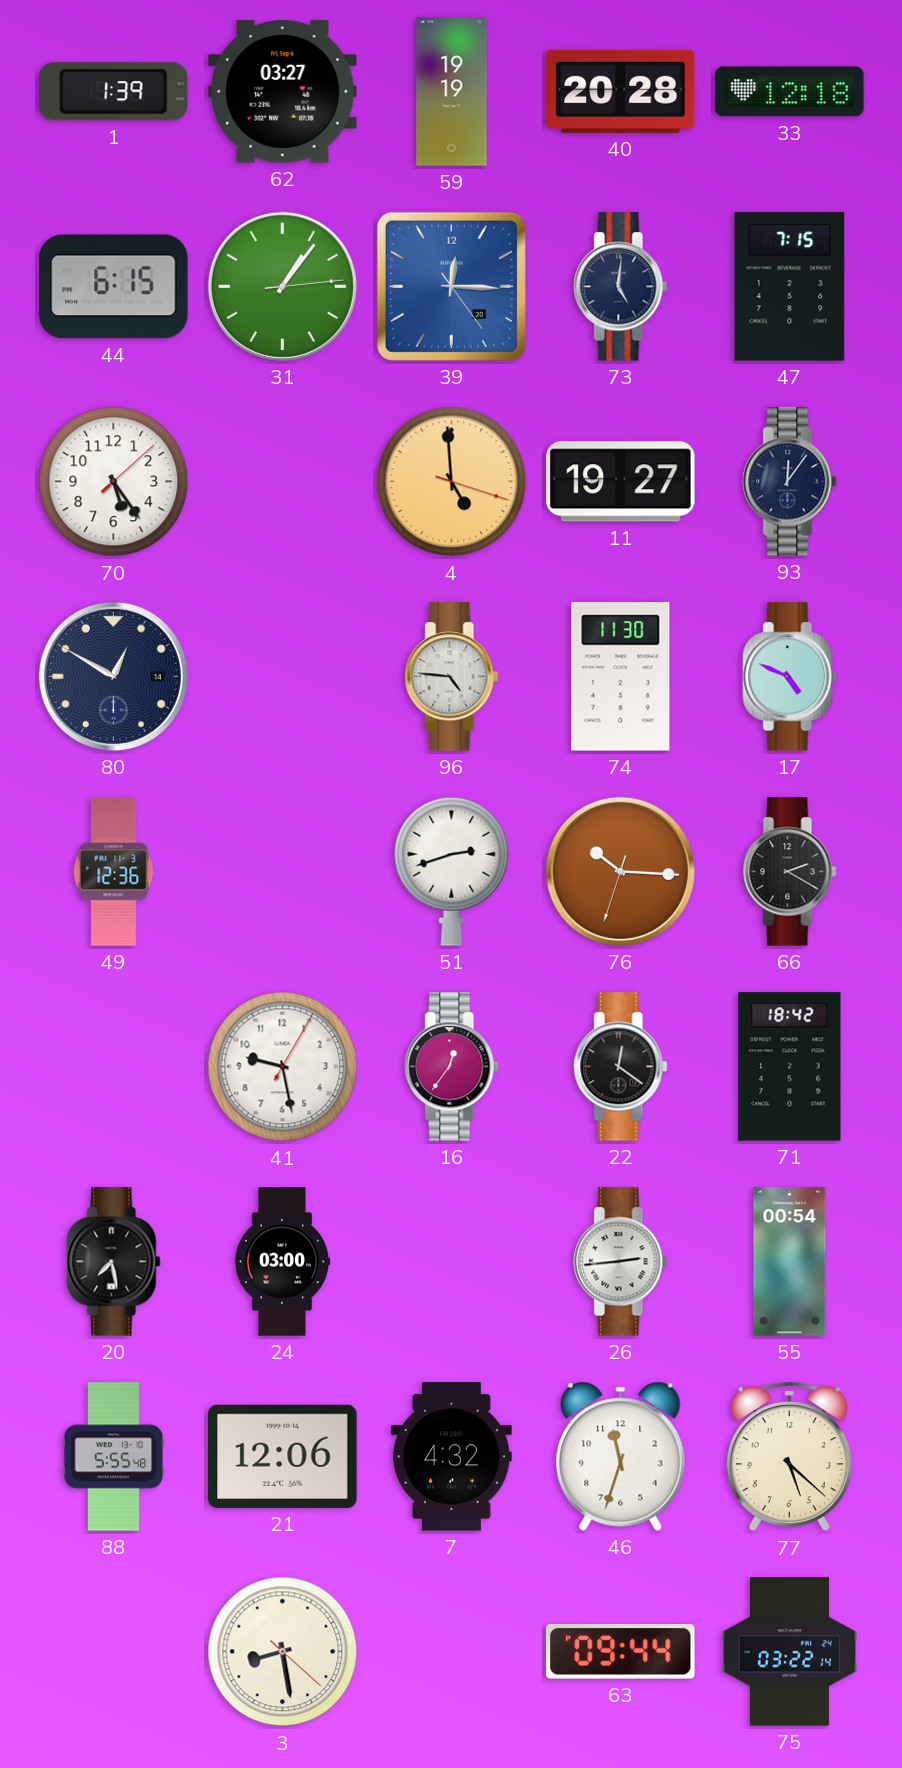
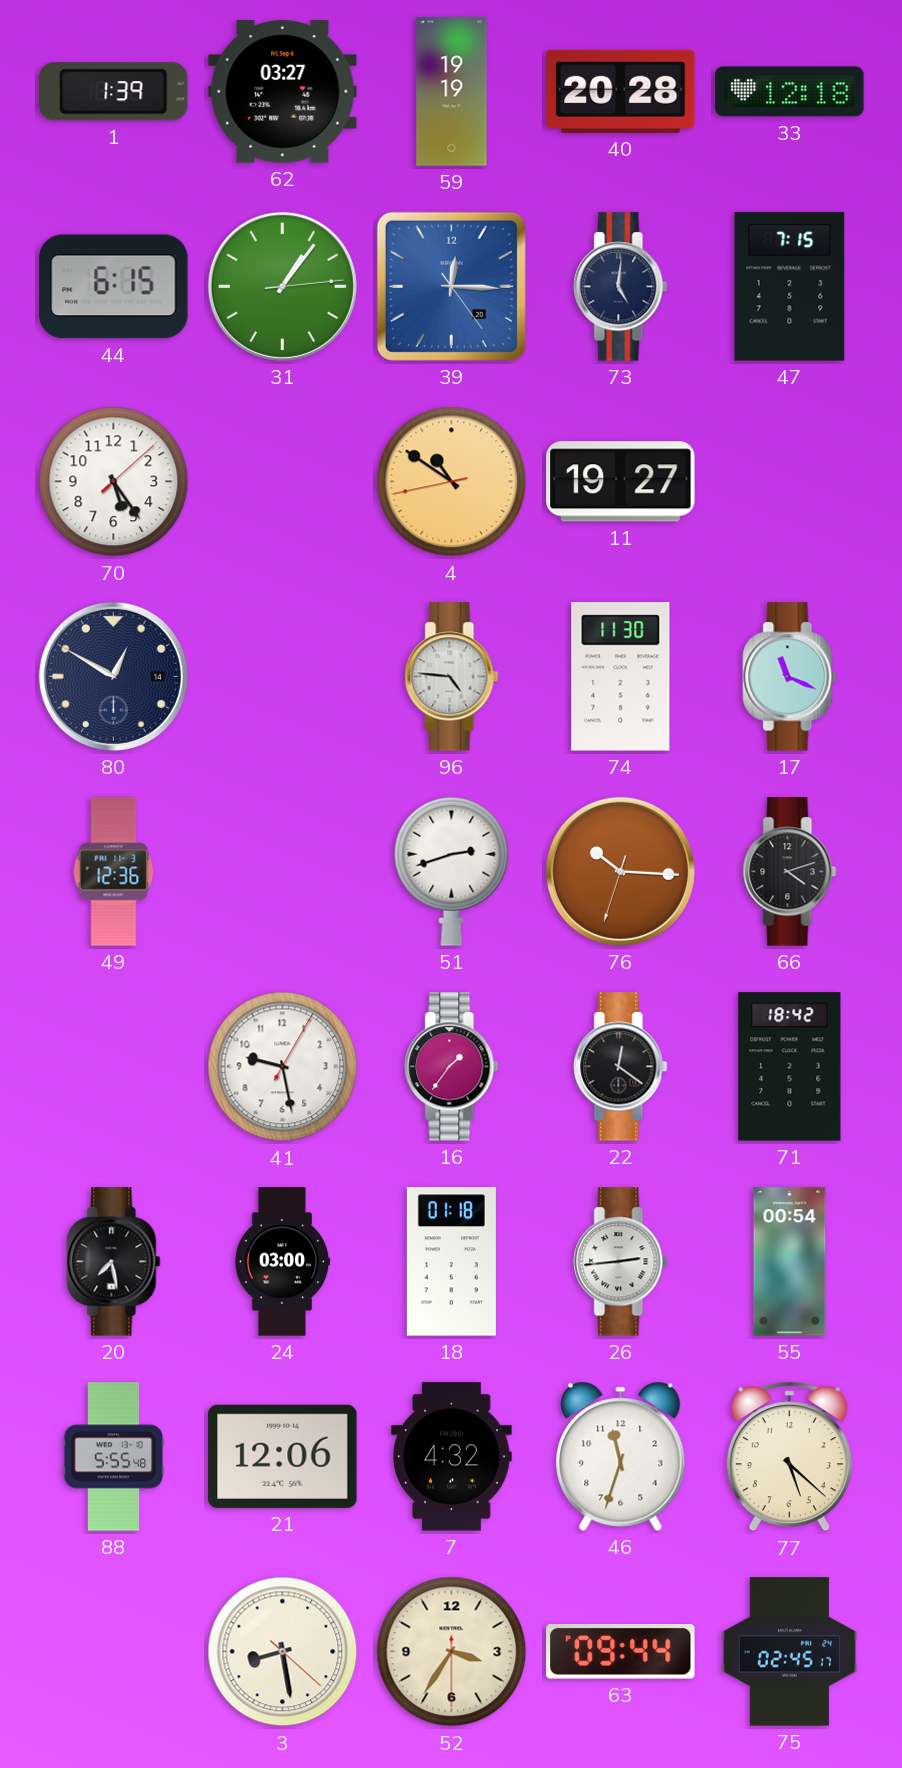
4: 4:59 -> 10:50
93: 12:06 -> none
17: 4:49 -> 11:19
66: 2:20 -> 4:12
16: 12:36 -> 1:36
18: none -> 01:18
52: none -> 3:35
75: 03:22 -> 02:45
